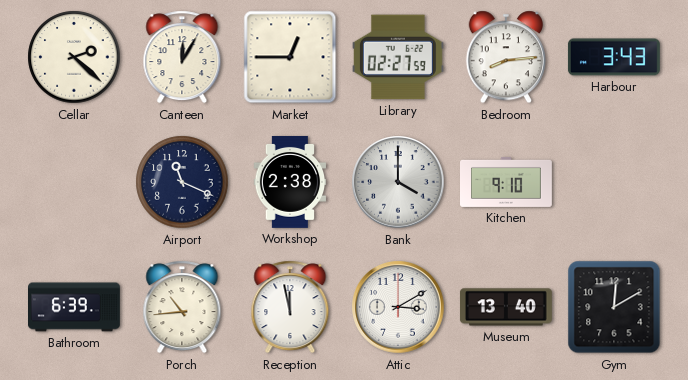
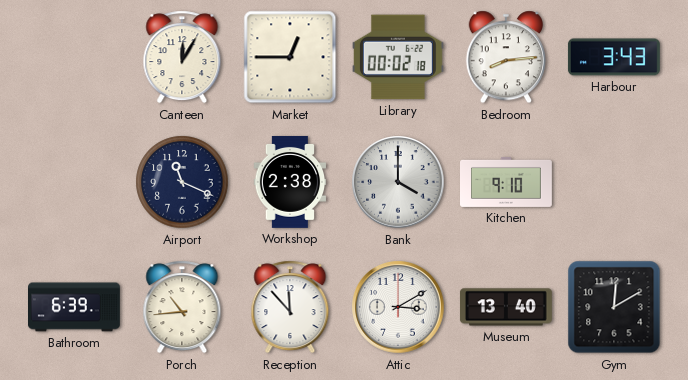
Cellar: 2:22 -> none
Library: 02:27 -> 00:02
Reception: 11:58 -> 11:53
